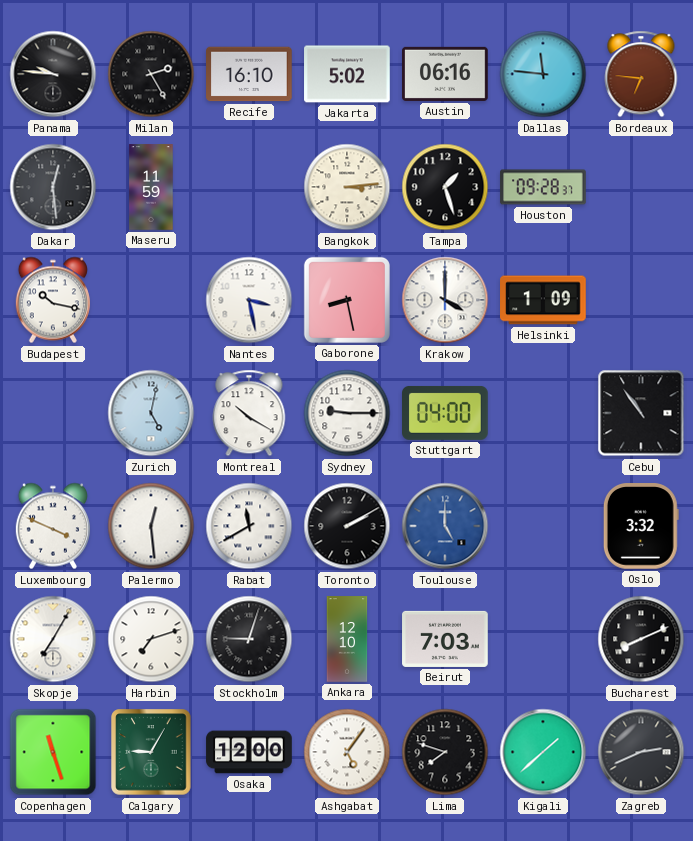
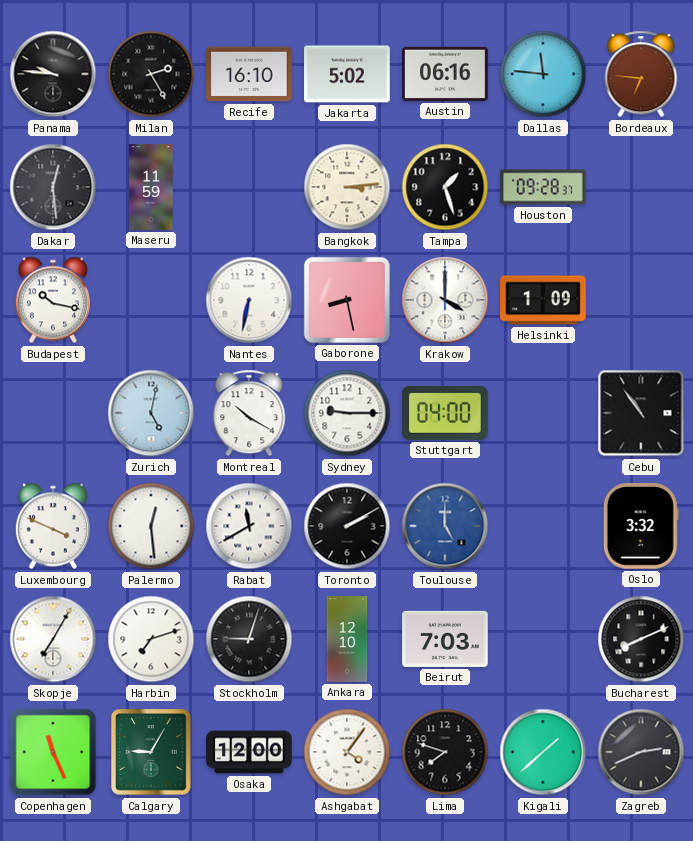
Nantes: 3:28 -> 6:32
Copenhagen: 11:27 -> 11:26
Ashgabat: 5:06 -> 4:06
